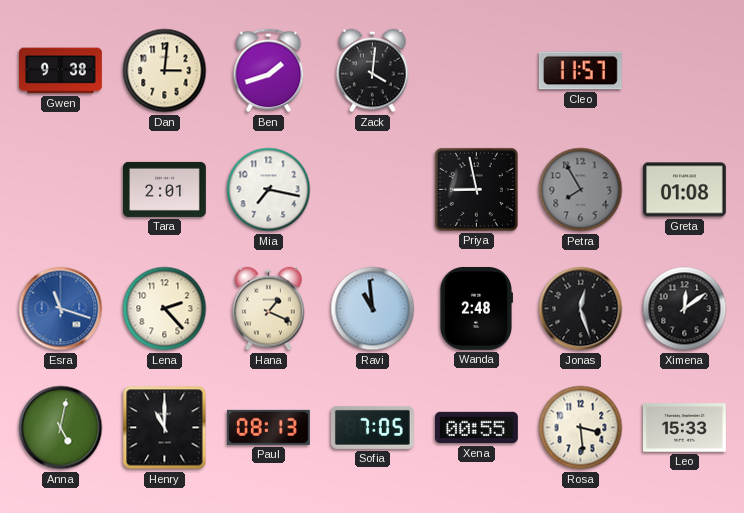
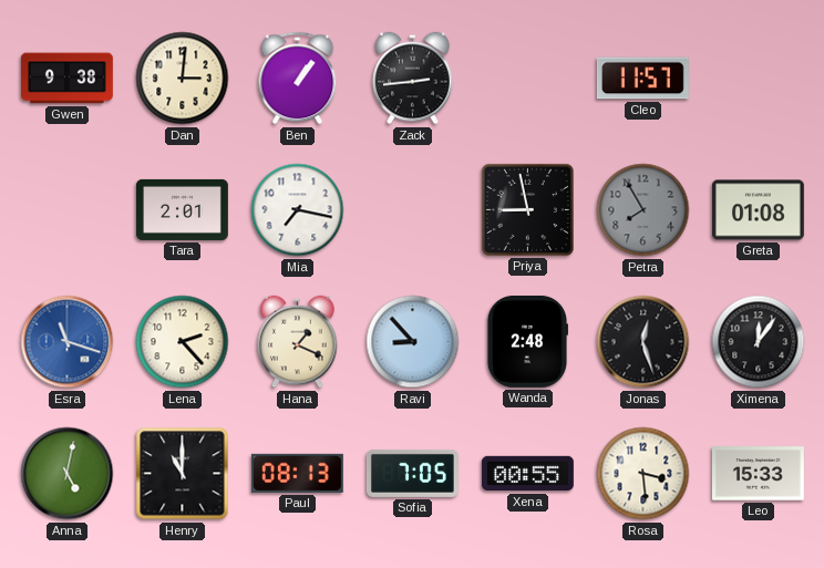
Ben: 1:42 -> 1:06
Zack: 4:01 -> 2:44
Ravi: 10:59 -> 8:53
Ximena: 12:09 -> 12:06
